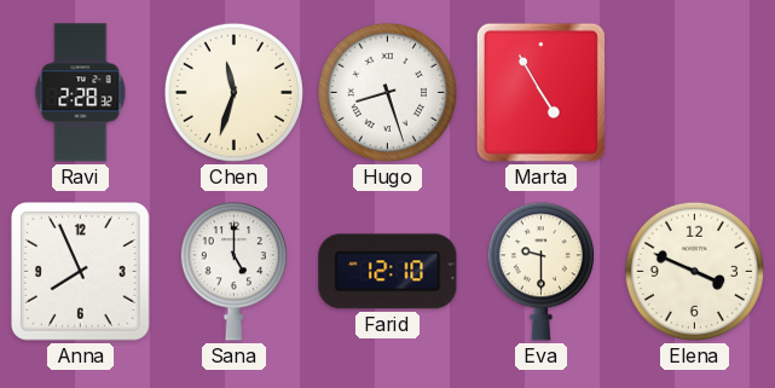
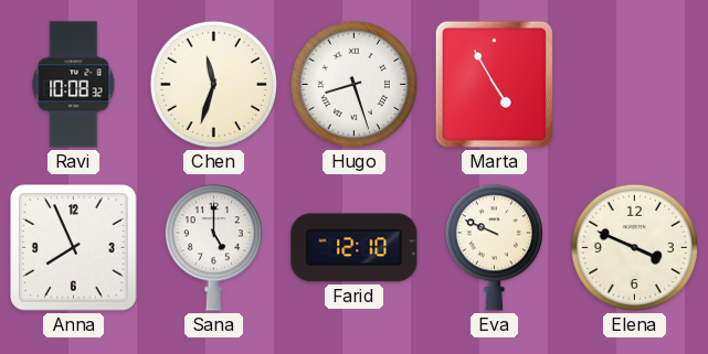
Ravi: 2:28 -> 10:08
Eva: 9:30 -> 9:49
